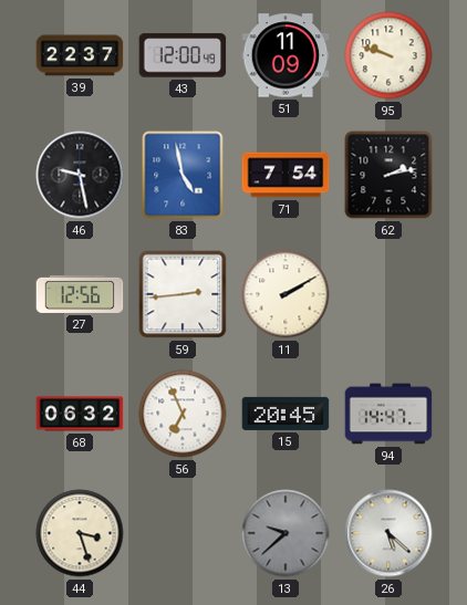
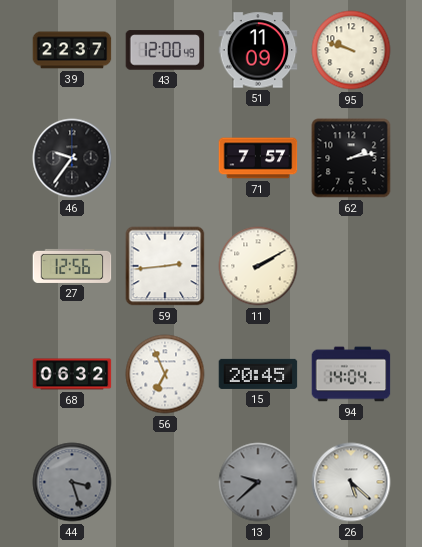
46: 9:28 -> 9:36
83: 4:58 -> none
71: 7:54 -> 7:57
94: 14:47 -> 14:04
44 dial: cream -> grey
